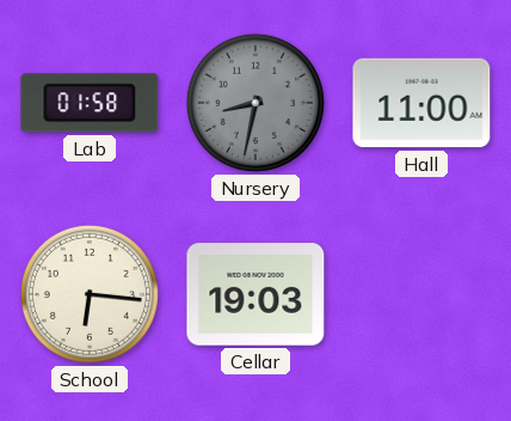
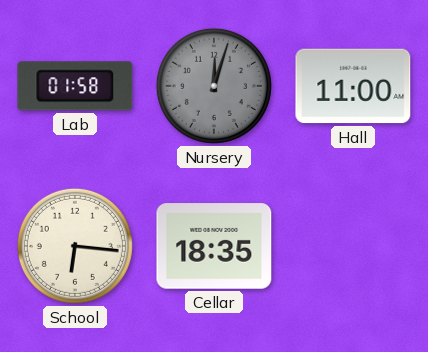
Nursery: 8:32 -> 12:03
Cellar: 19:03 -> 18:35
